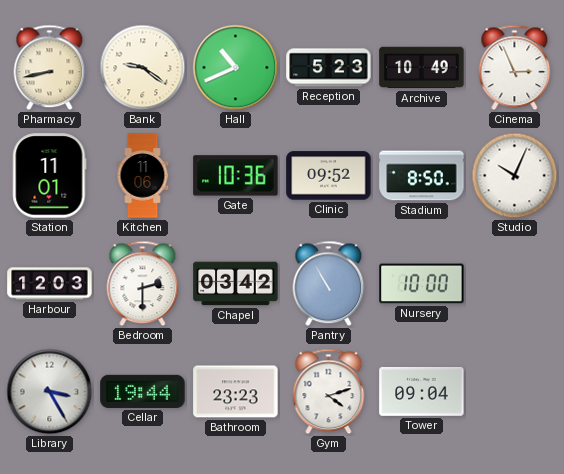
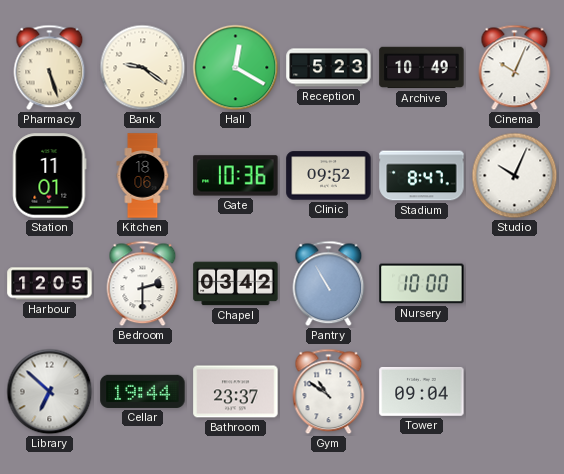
Pharmacy: 8:43 -> 5:27
Hall: 10:41 -> 12:20
Cinema: 2:56 -> 10:04
Kitchen: 11:06 -> 18:06
Stadium: 8:50 -> 8:47
Harbour: 12:03 -> 12:05
Library: 3:25 -> 6:52
Bathroom: 23:23 -> 23:37
Gym: 4:12 -> 10:51
